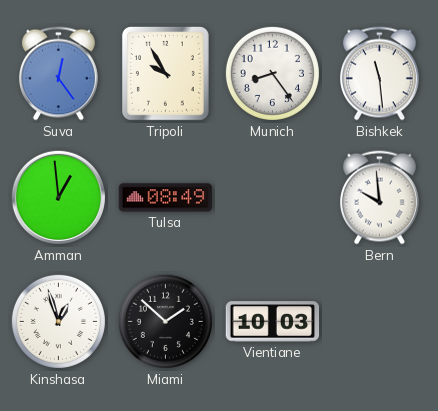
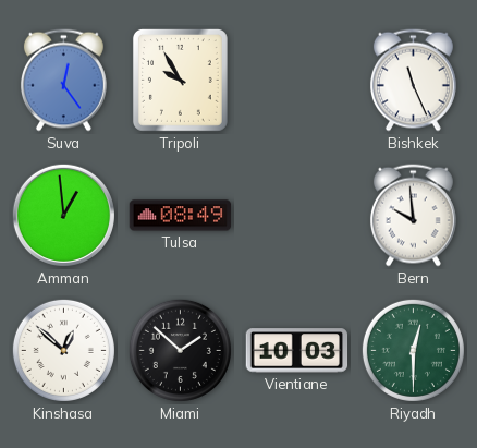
Munich: 8:24 -> none
Bishkek: 11:29 -> 11:26
Kinshasa: 12:57 -> 12:52
Riyadh: none -> 12:30
